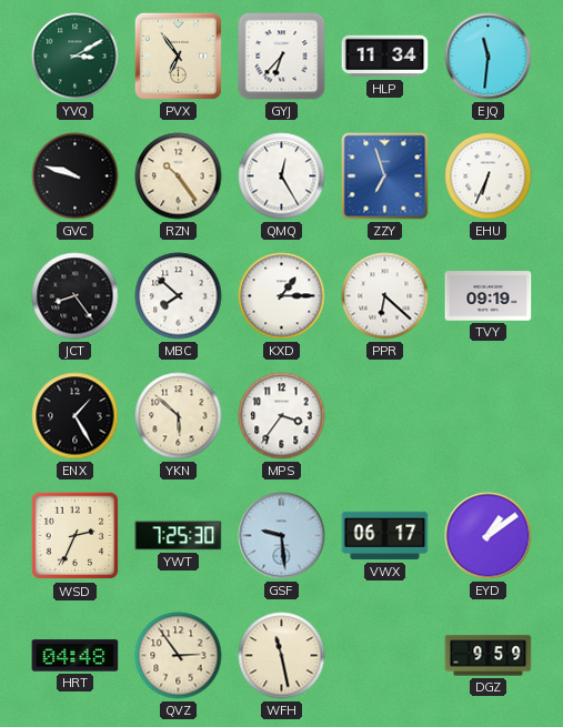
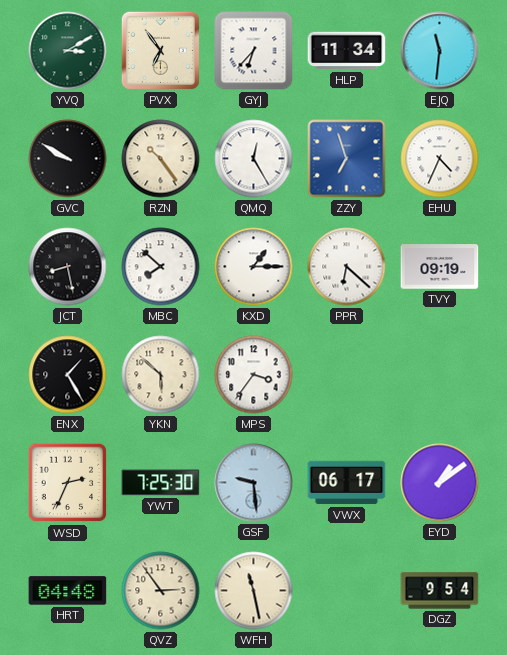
GVC: 9:48 -> 9:50
EHU: 6:34 -> 4:34
JCT: 8:24 -> 8:28
DGZ: 9:59 -> 9:54
